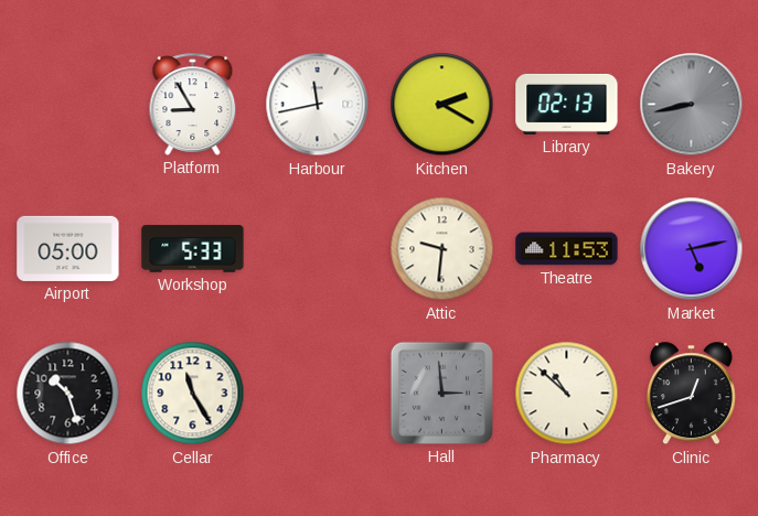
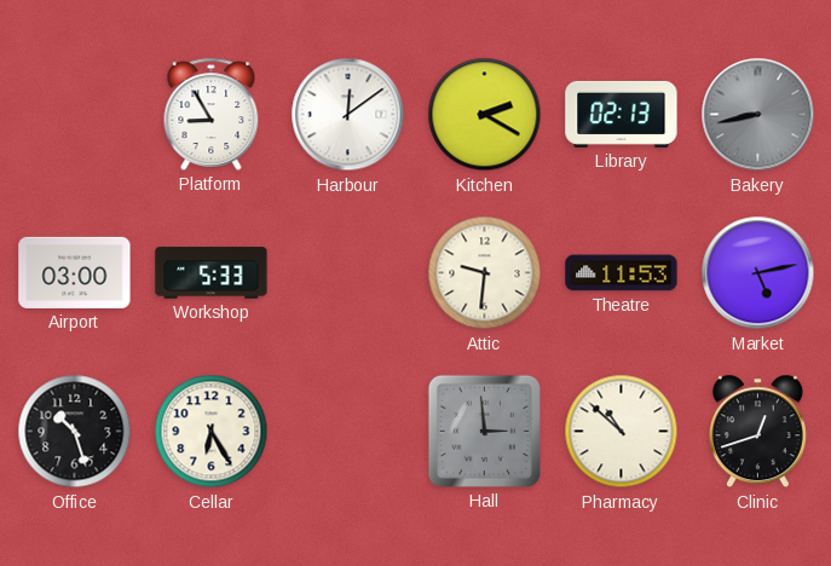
Harbour: 11:43 -> 12:09
Airport: 05:00 -> 03:00
Cellar: 11:25 -> 6:25
